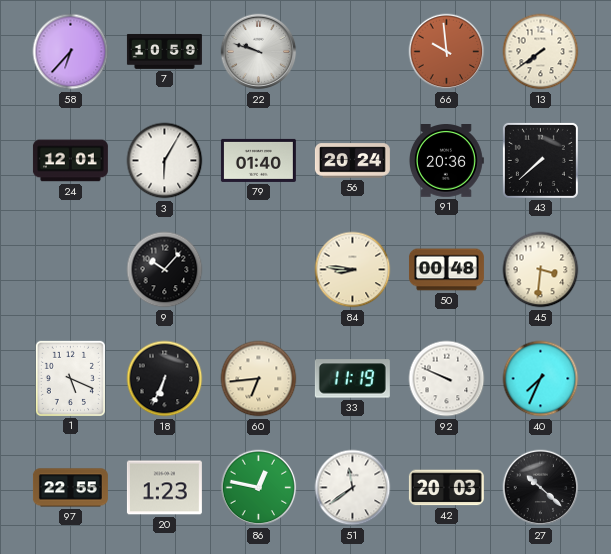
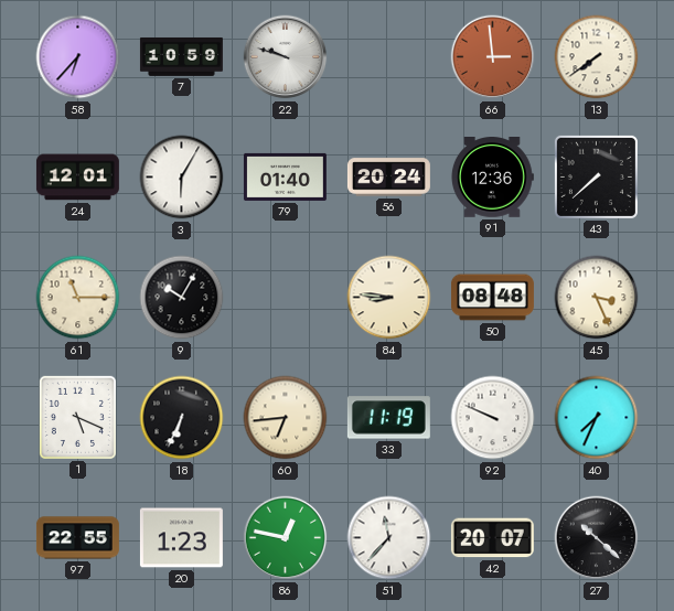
66: 9:59 -> 2:59
91: 20:36 -> 12:36
61: none -> 11:15
9: 10:07 -> 10:05
50: 00:48 -> 08:48
45: 3:31 -> 3:26
51: 11:39 -> 11:37
42: 20:03 -> 20:07
